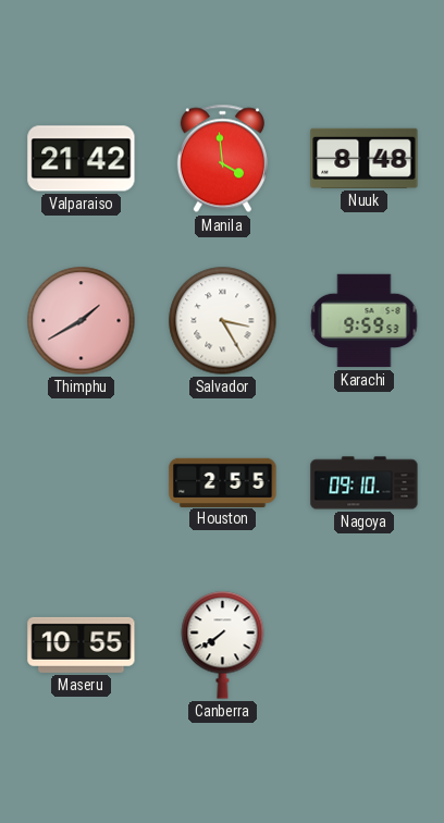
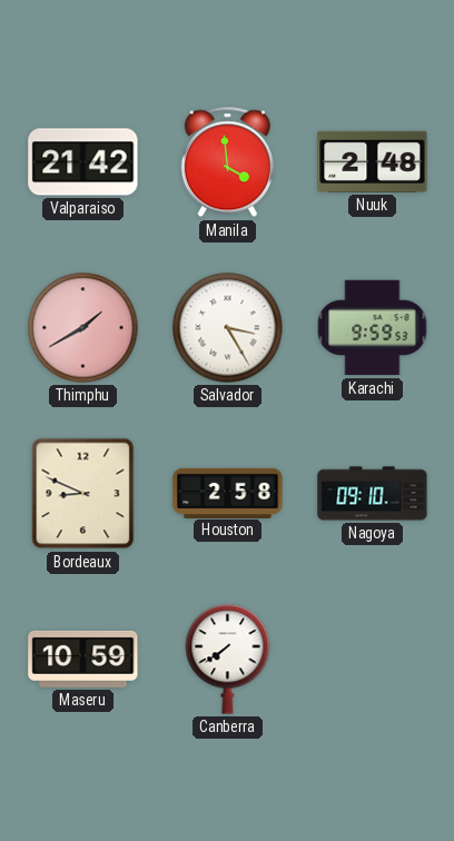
Nuuk: 8:48 -> 2:48
Bordeaux: none -> 8:49
Houston: 2:55 -> 2:58
Maseru: 10:55 -> 10:59
